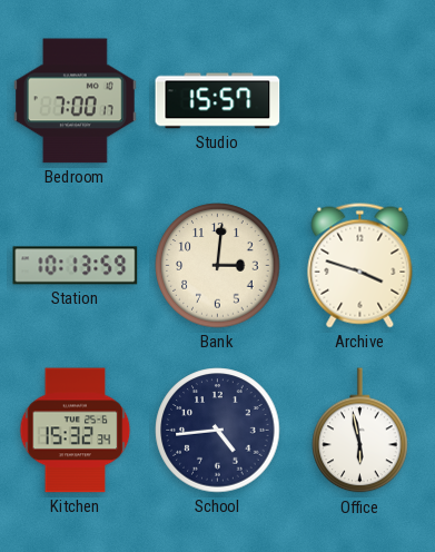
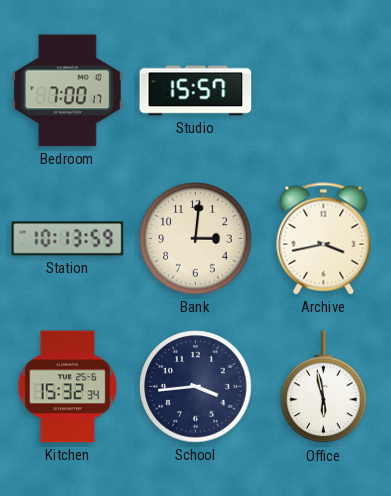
Archive: 3:48 -> 3:43
School: 4:44 -> 3:44
